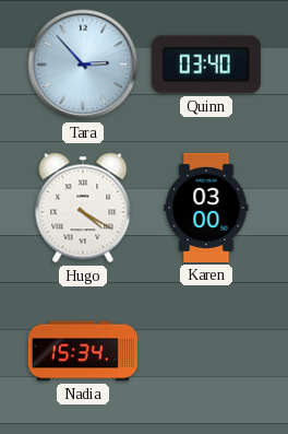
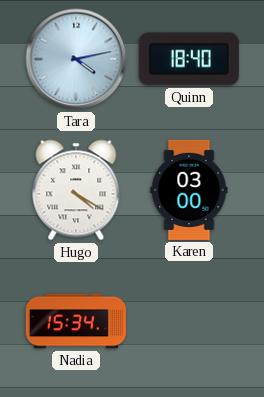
Tara: 2:53 -> 4:13
Quinn: 03:40 -> 18:40
